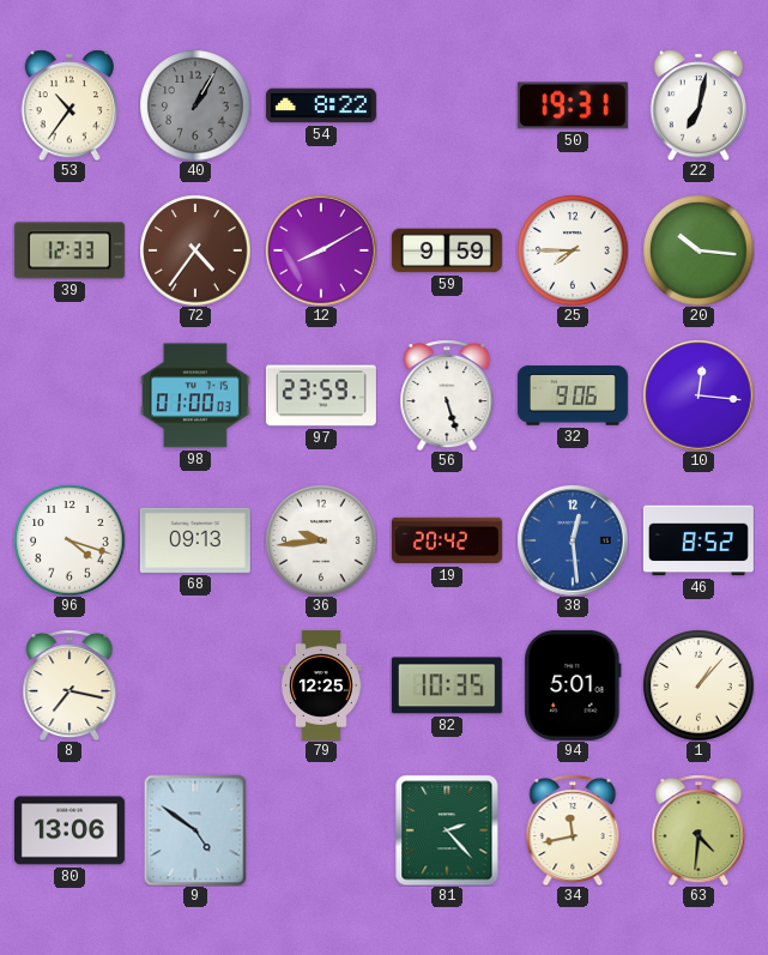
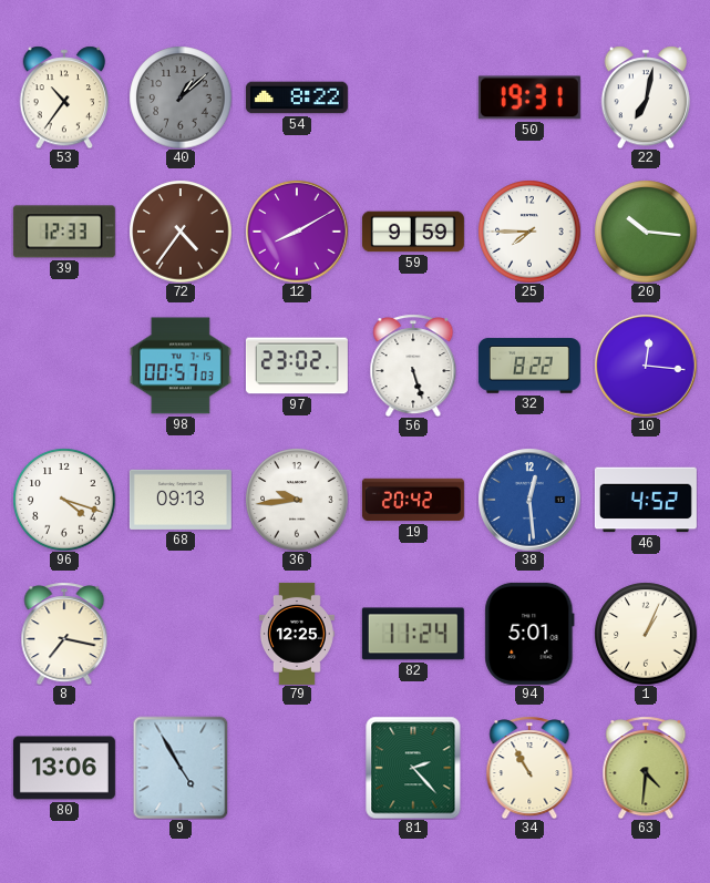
40: 1:05 -> 1:08
98: 01:00 -> 00:57
97: 23:59 -> 23:02
32: 9:06 -> 8:22
46: 8:52 -> 4:52
82: 10:35 -> 11:24
1: 1:07 -> 1:04
9: 4:51 -> 4:55
34: 11:43 -> 10:55
